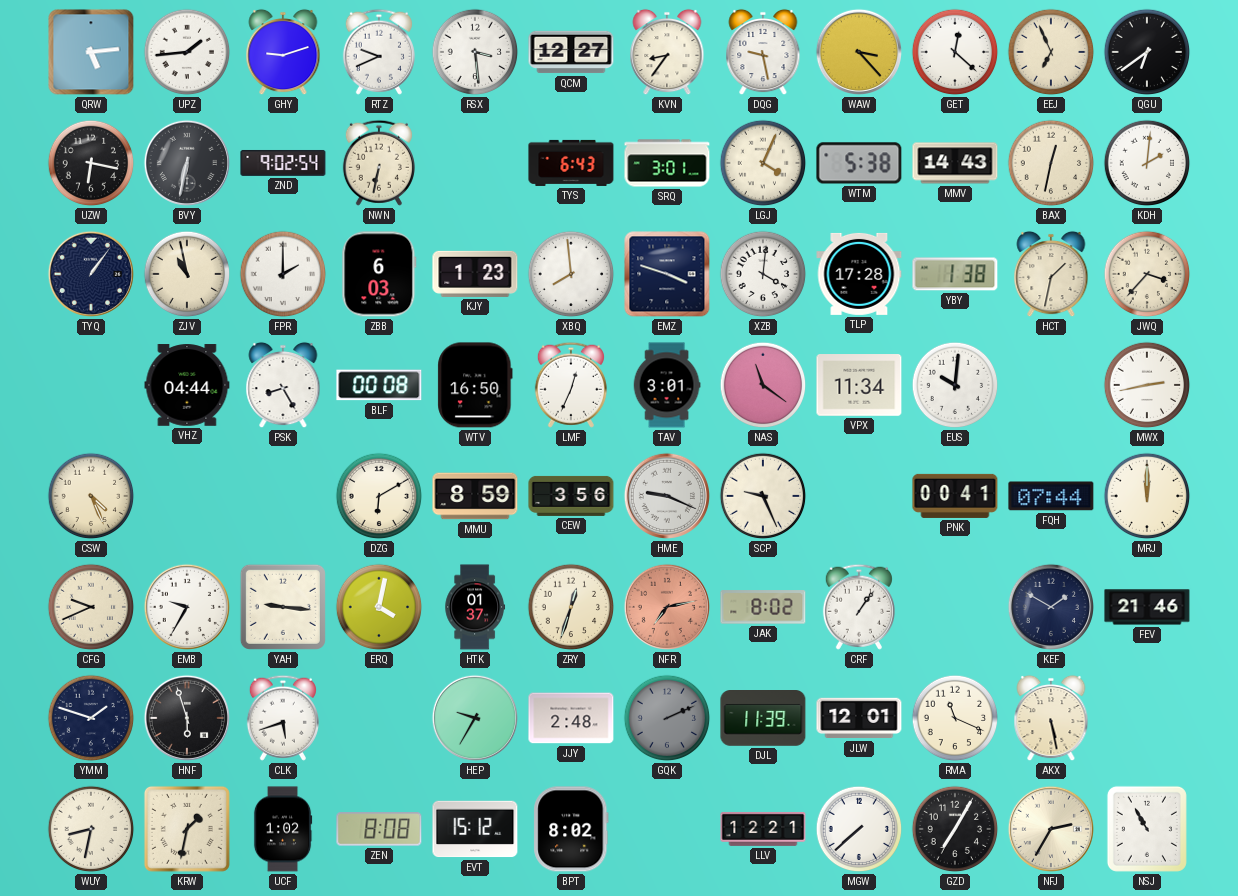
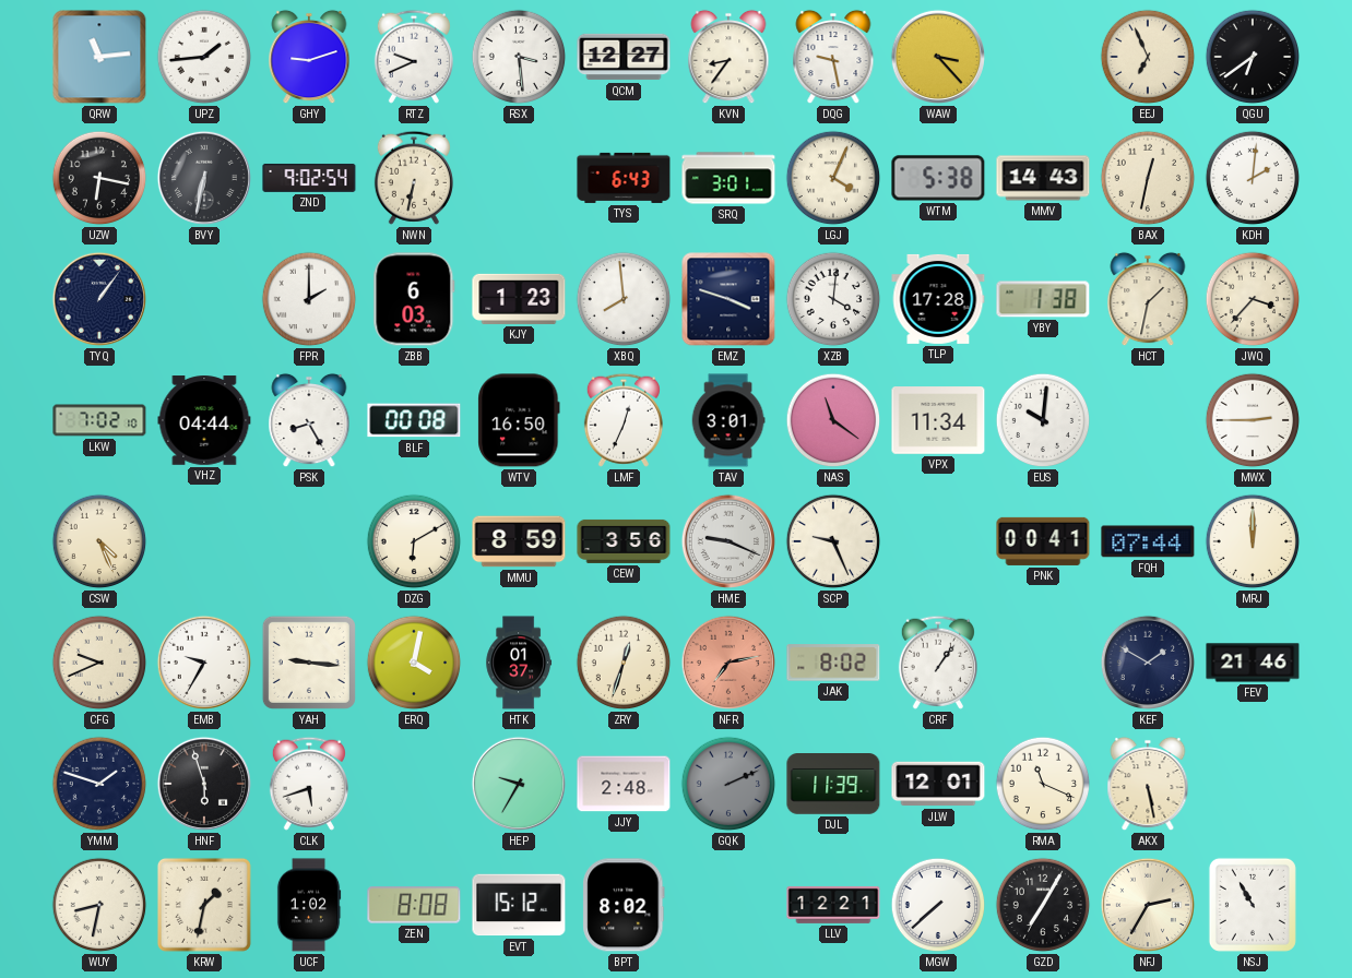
QRW: 5:14 -> 11:14
GET: 12:22 -> none
ZJV: 10:58 -> none
LKW: none -> 7:02
MWX: 2:43 -> 2:45
